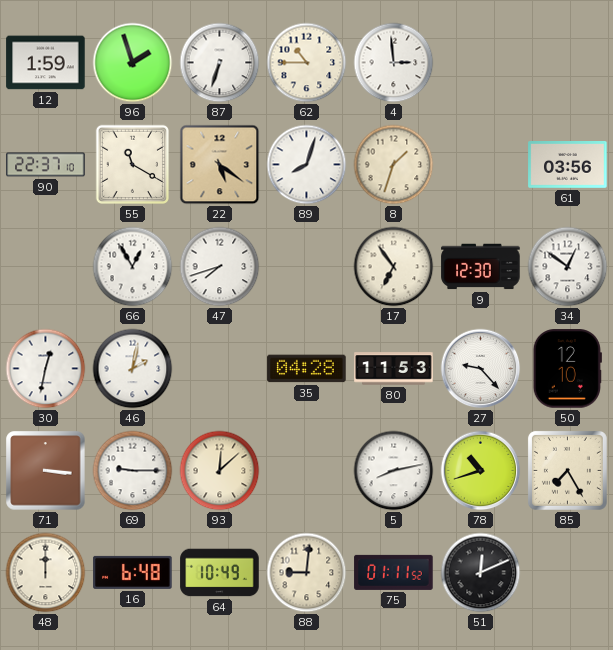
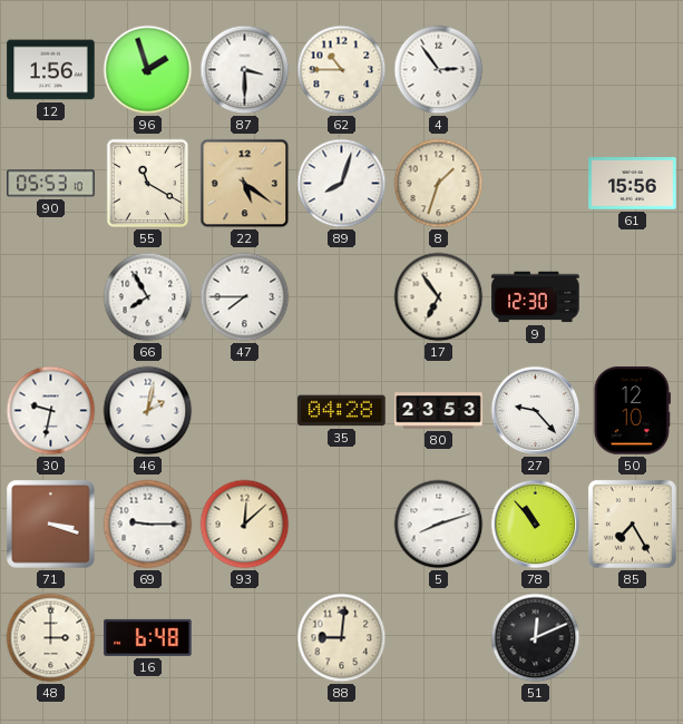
12: 1:59 -> 1:56
87: 6:33 -> 3:30
4: 2:59 -> 2:54
90: 22:37 -> 05:53
61: 03:56 -> 15:56
66: 12:55 -> 7:55
47: 7:42 -> 7:45
34: 12:51 -> none
30: 12:32 -> 9:32
80: 11:53 -> 23:53
71: 3:16 -> 3:18
5: 8:13 -> 8:12
78: 10:42 -> 10:53
48: 12:00 -> 3:00
64: 10:49 -> none
75: 01:11 -> none
